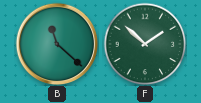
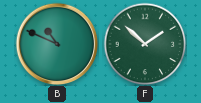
B: 11:22 -> 10:49
